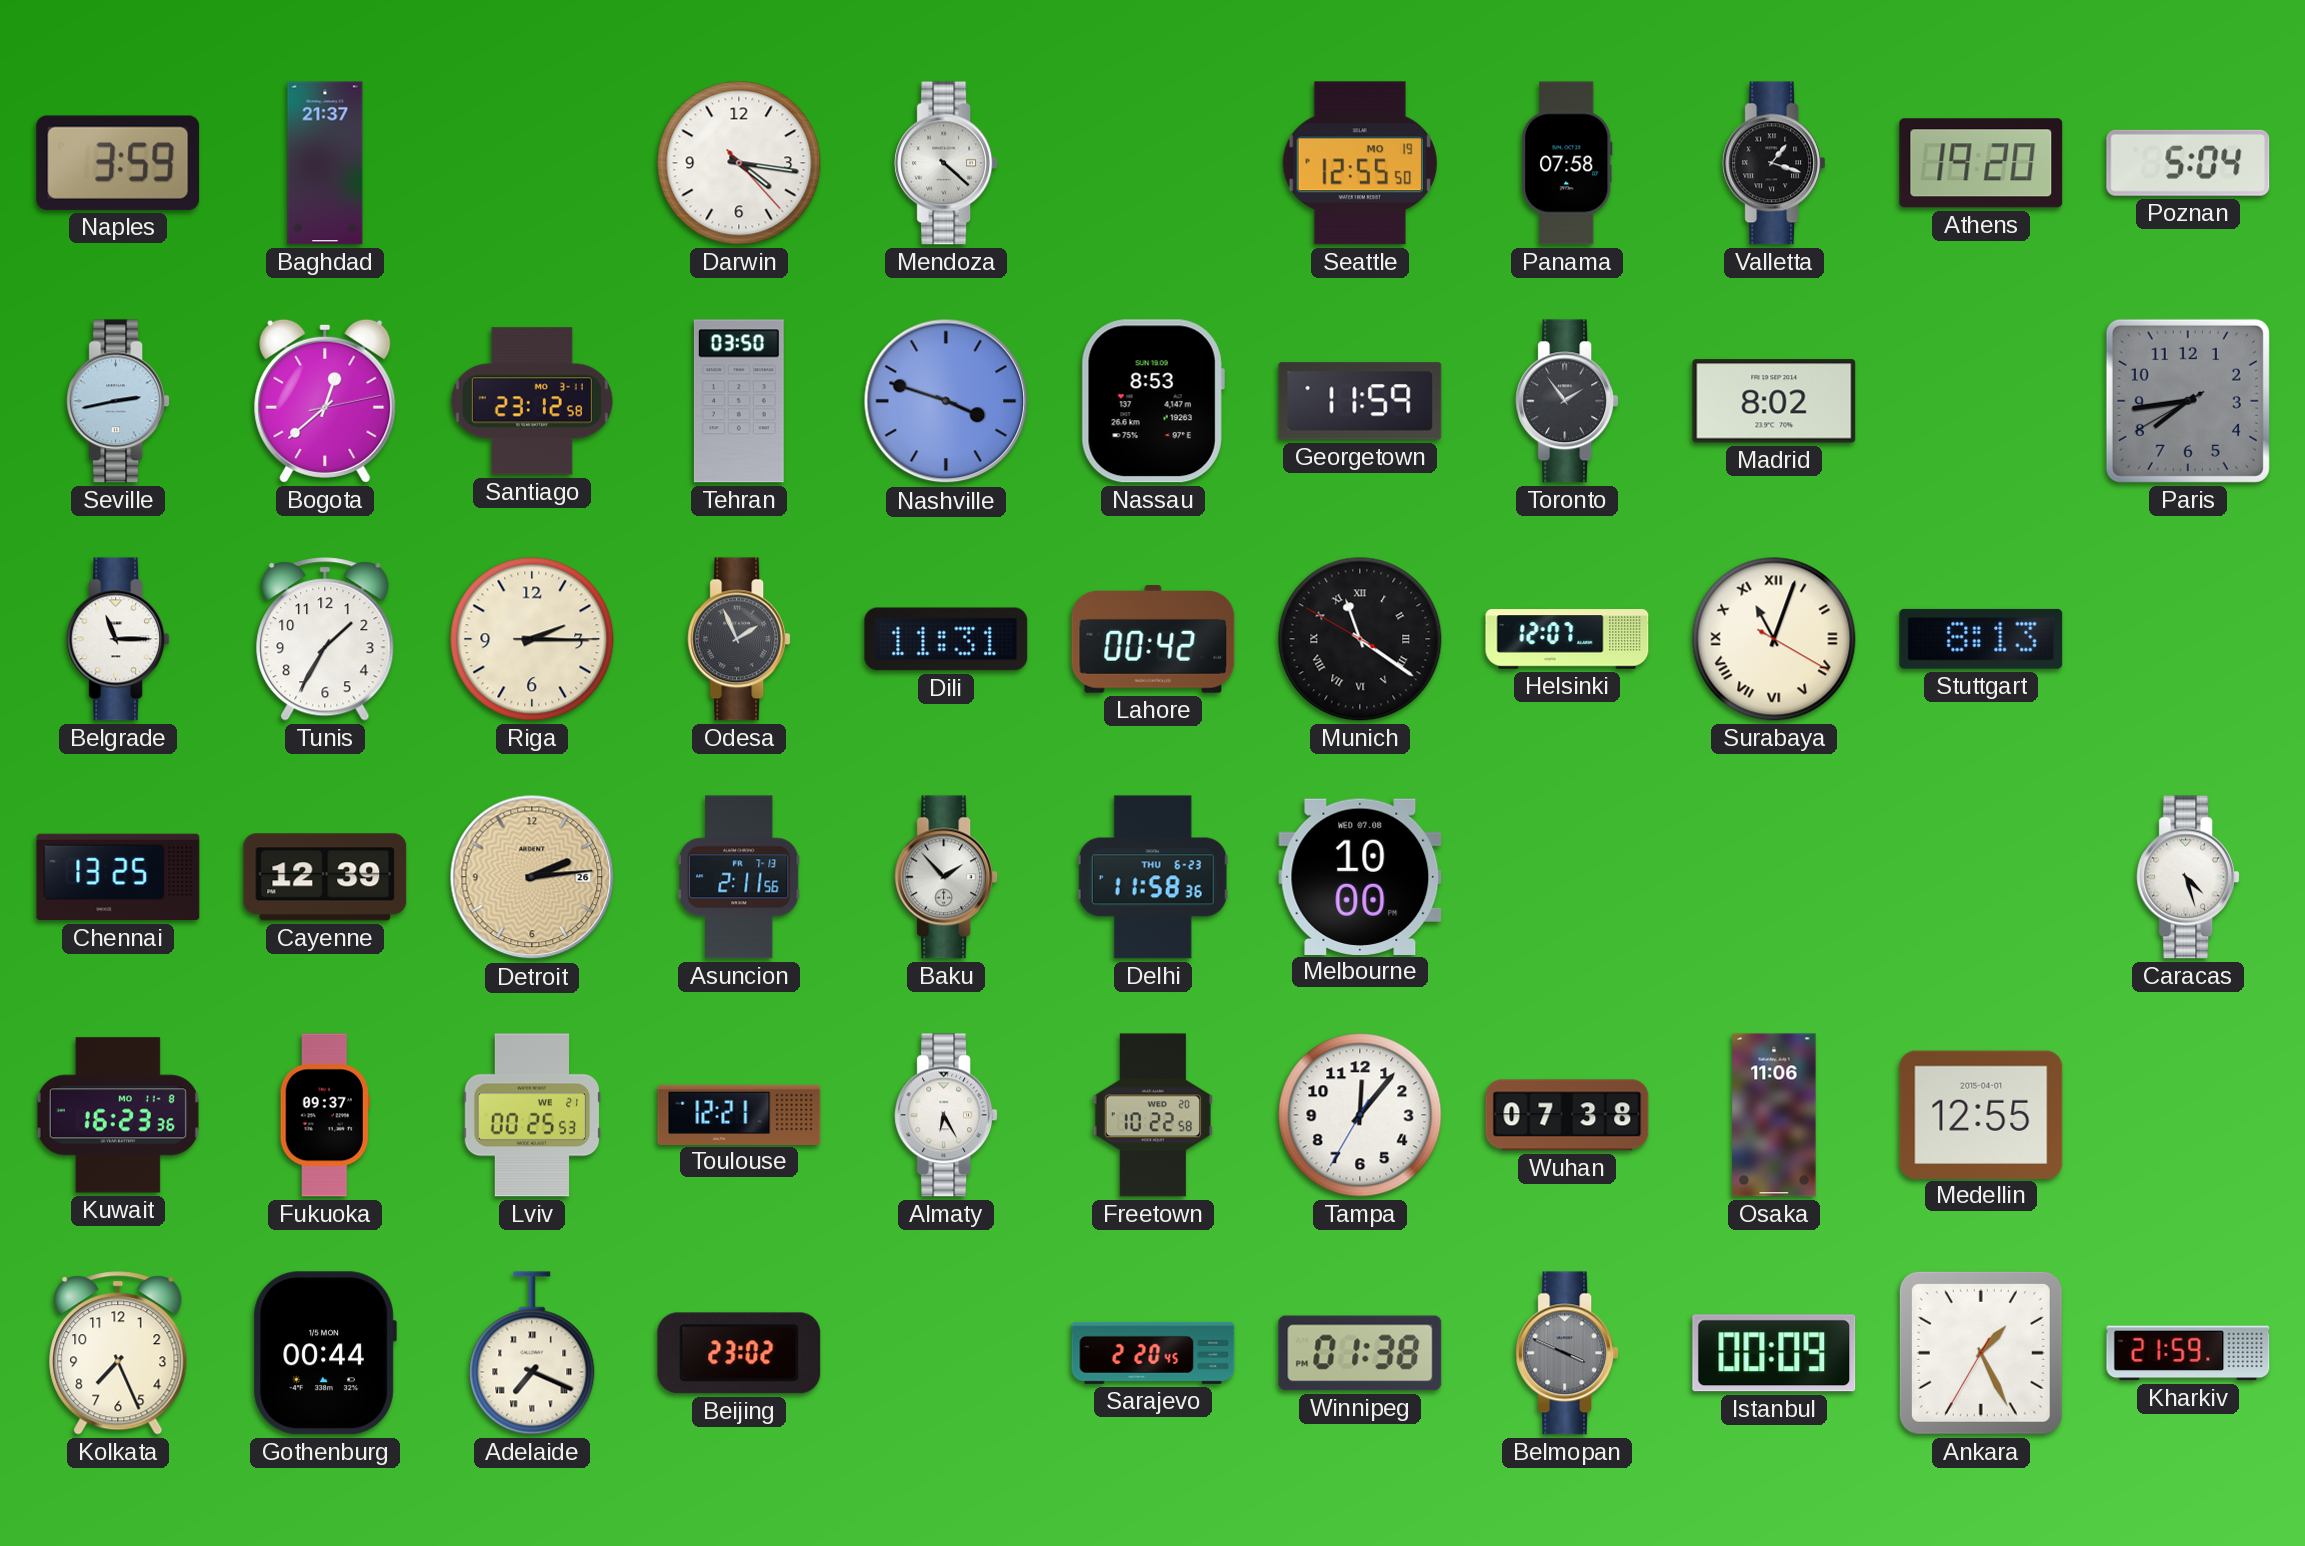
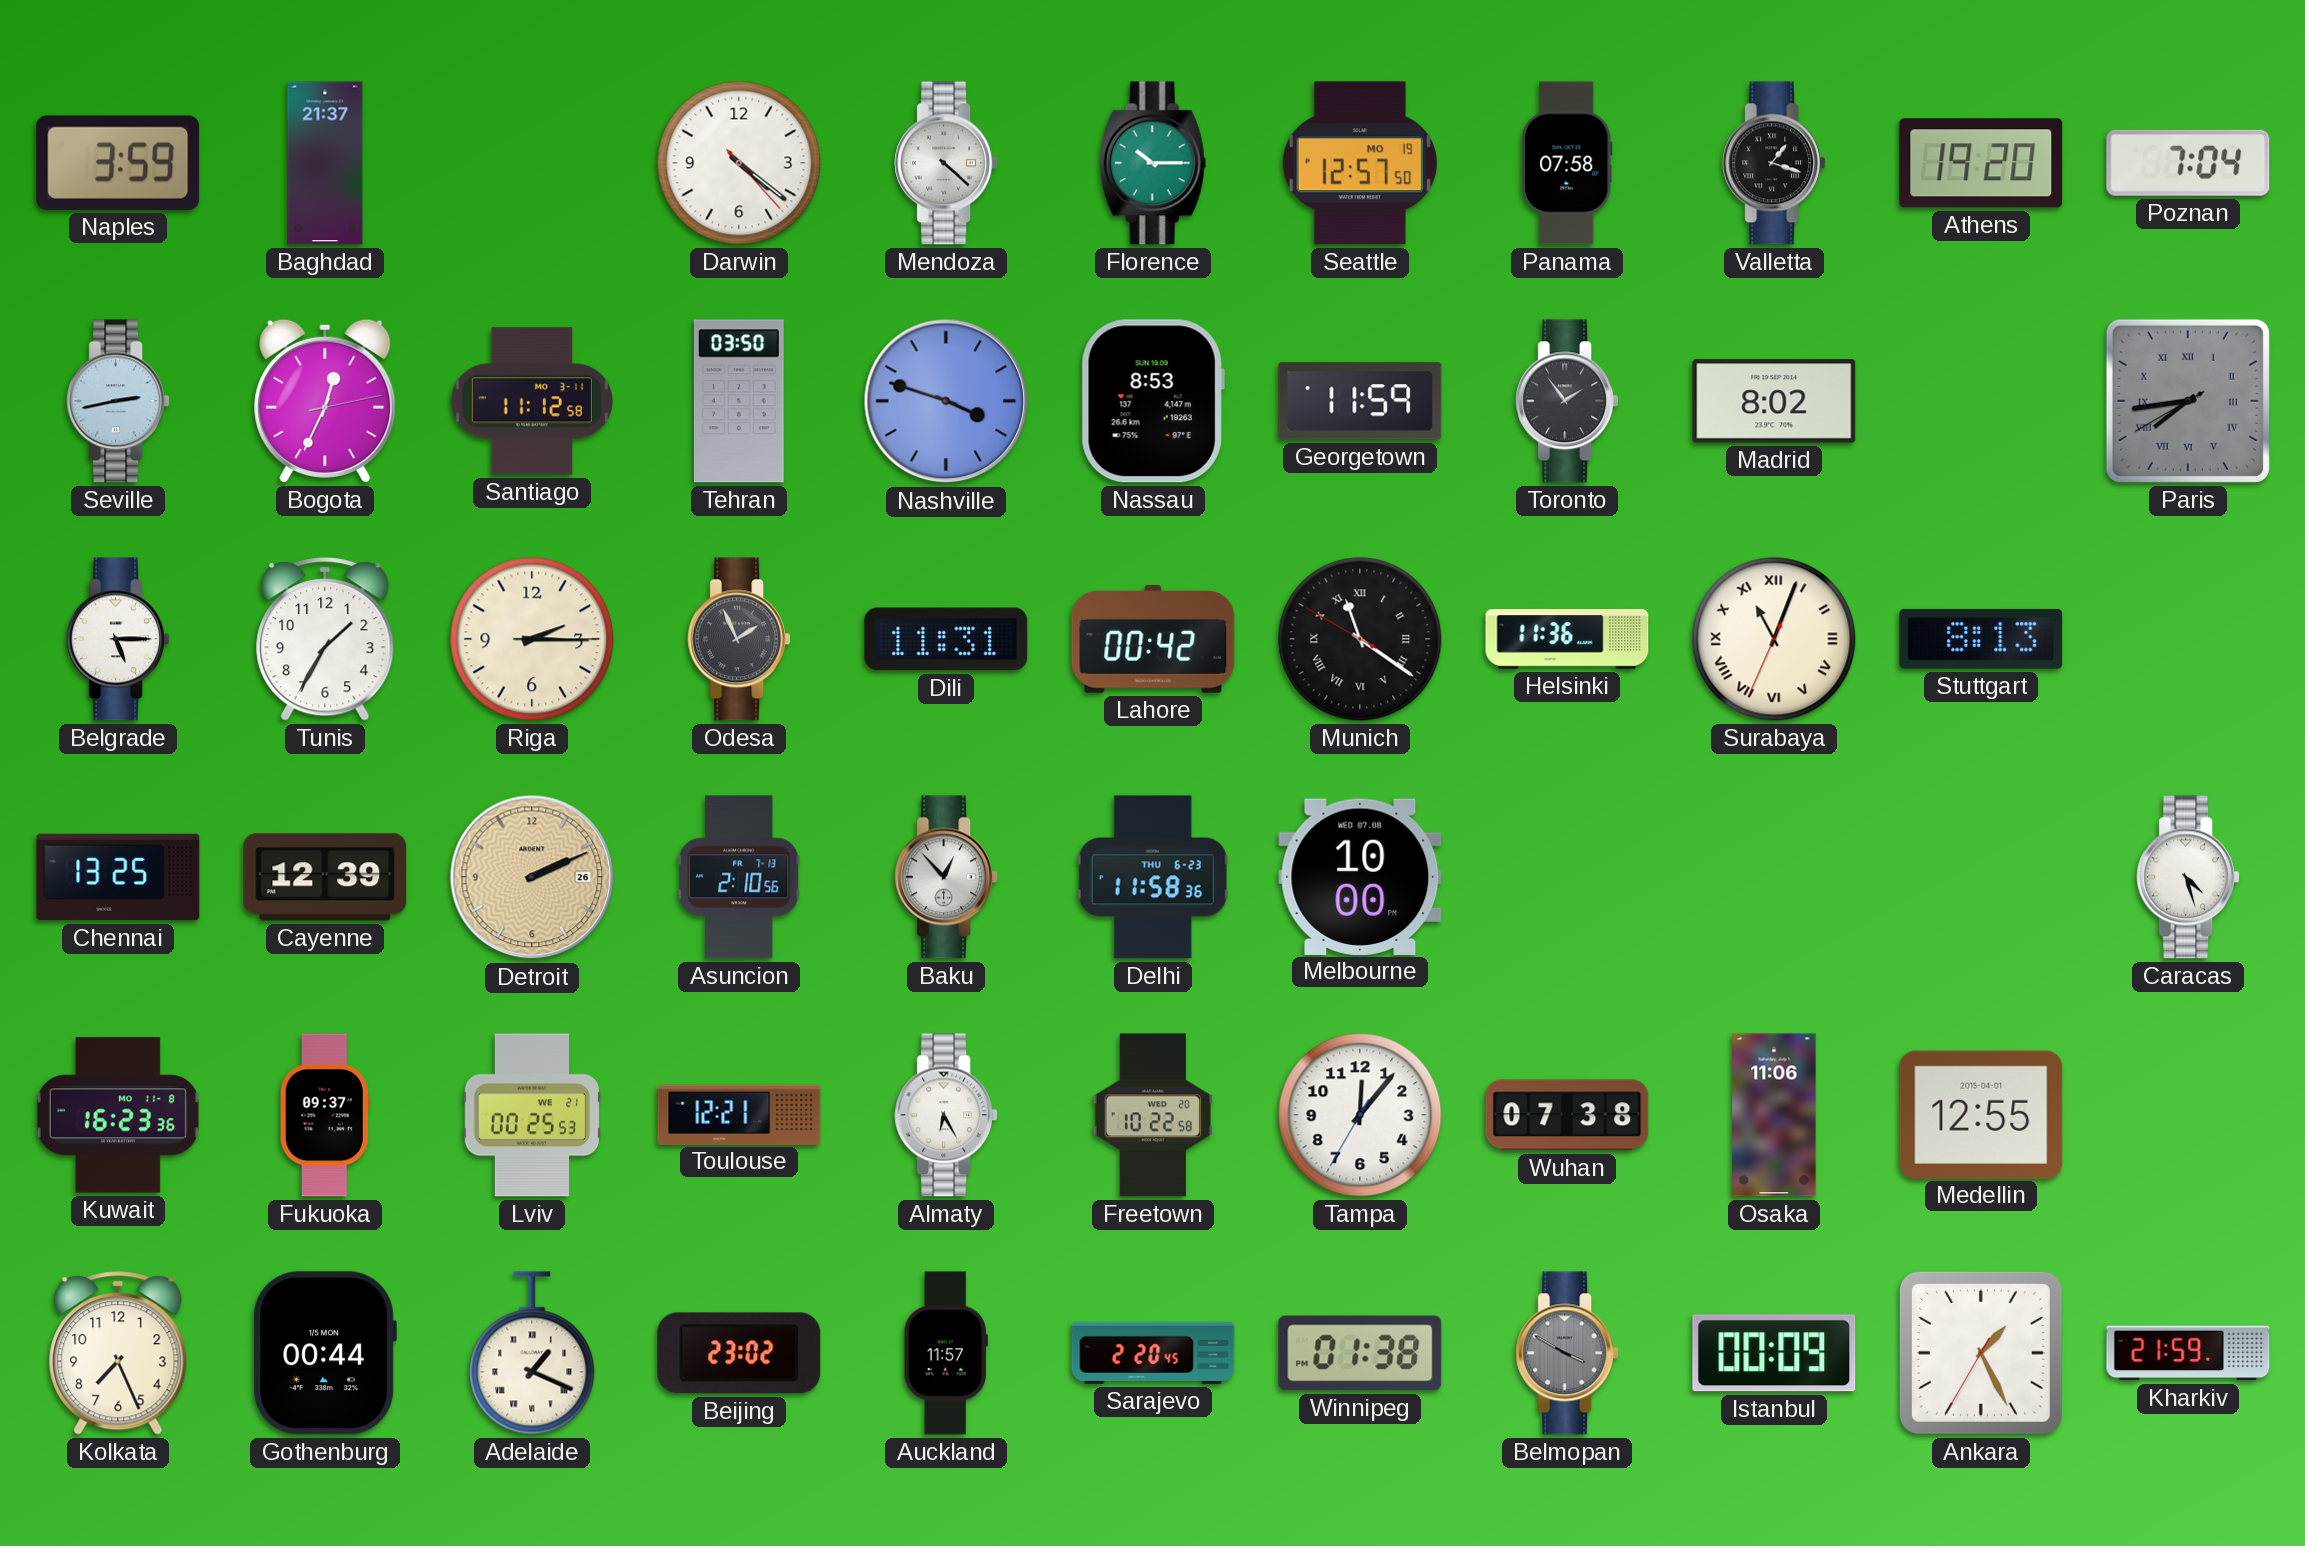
Darwin: 4:16 -> 4:21
Florence: none -> 10:15
Seattle: 12:55 -> 12:57
Poznan: 5:04 -> 7:04
Bogota: 12:38 -> 12:34
Santiago: 23:12 -> 11:12
Paris numerals: Arabic -> Roman
Belgrade: 11:15 -> 5:15
Helsinki: 12:07 -> 11:36
Surabaya: 11:03:20 -> 11:03:34
Detroit: 2:14 -> 2:11
Asuncion: 2:11 -> 2:10
Baku: 1:53 -> 12:53
Adelaide: 7:19 -> 1:19
Auckland: none -> 11:57
Belmopan: 3:49 -> 3:50
